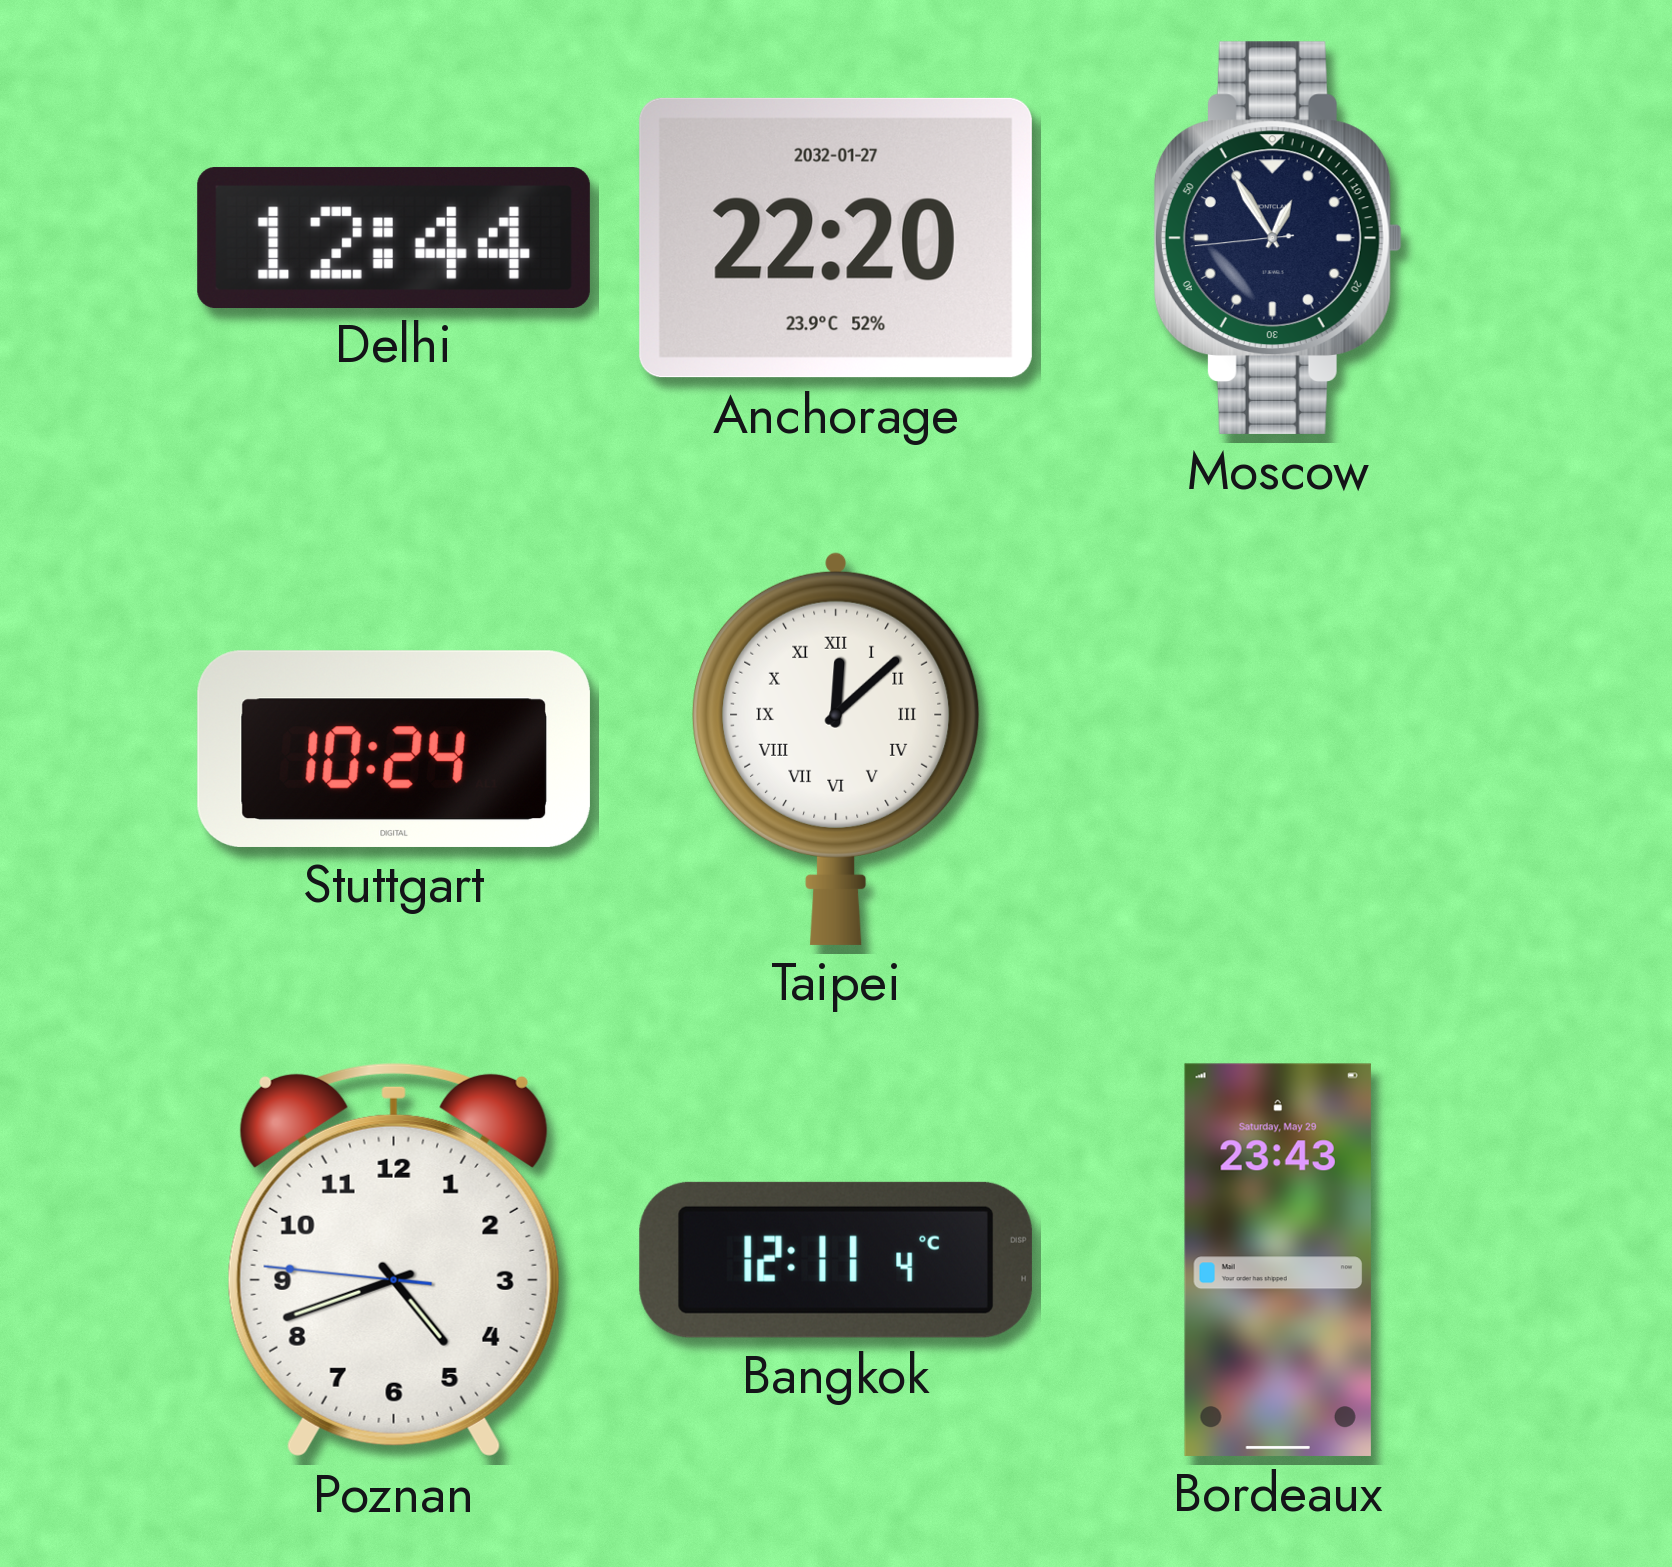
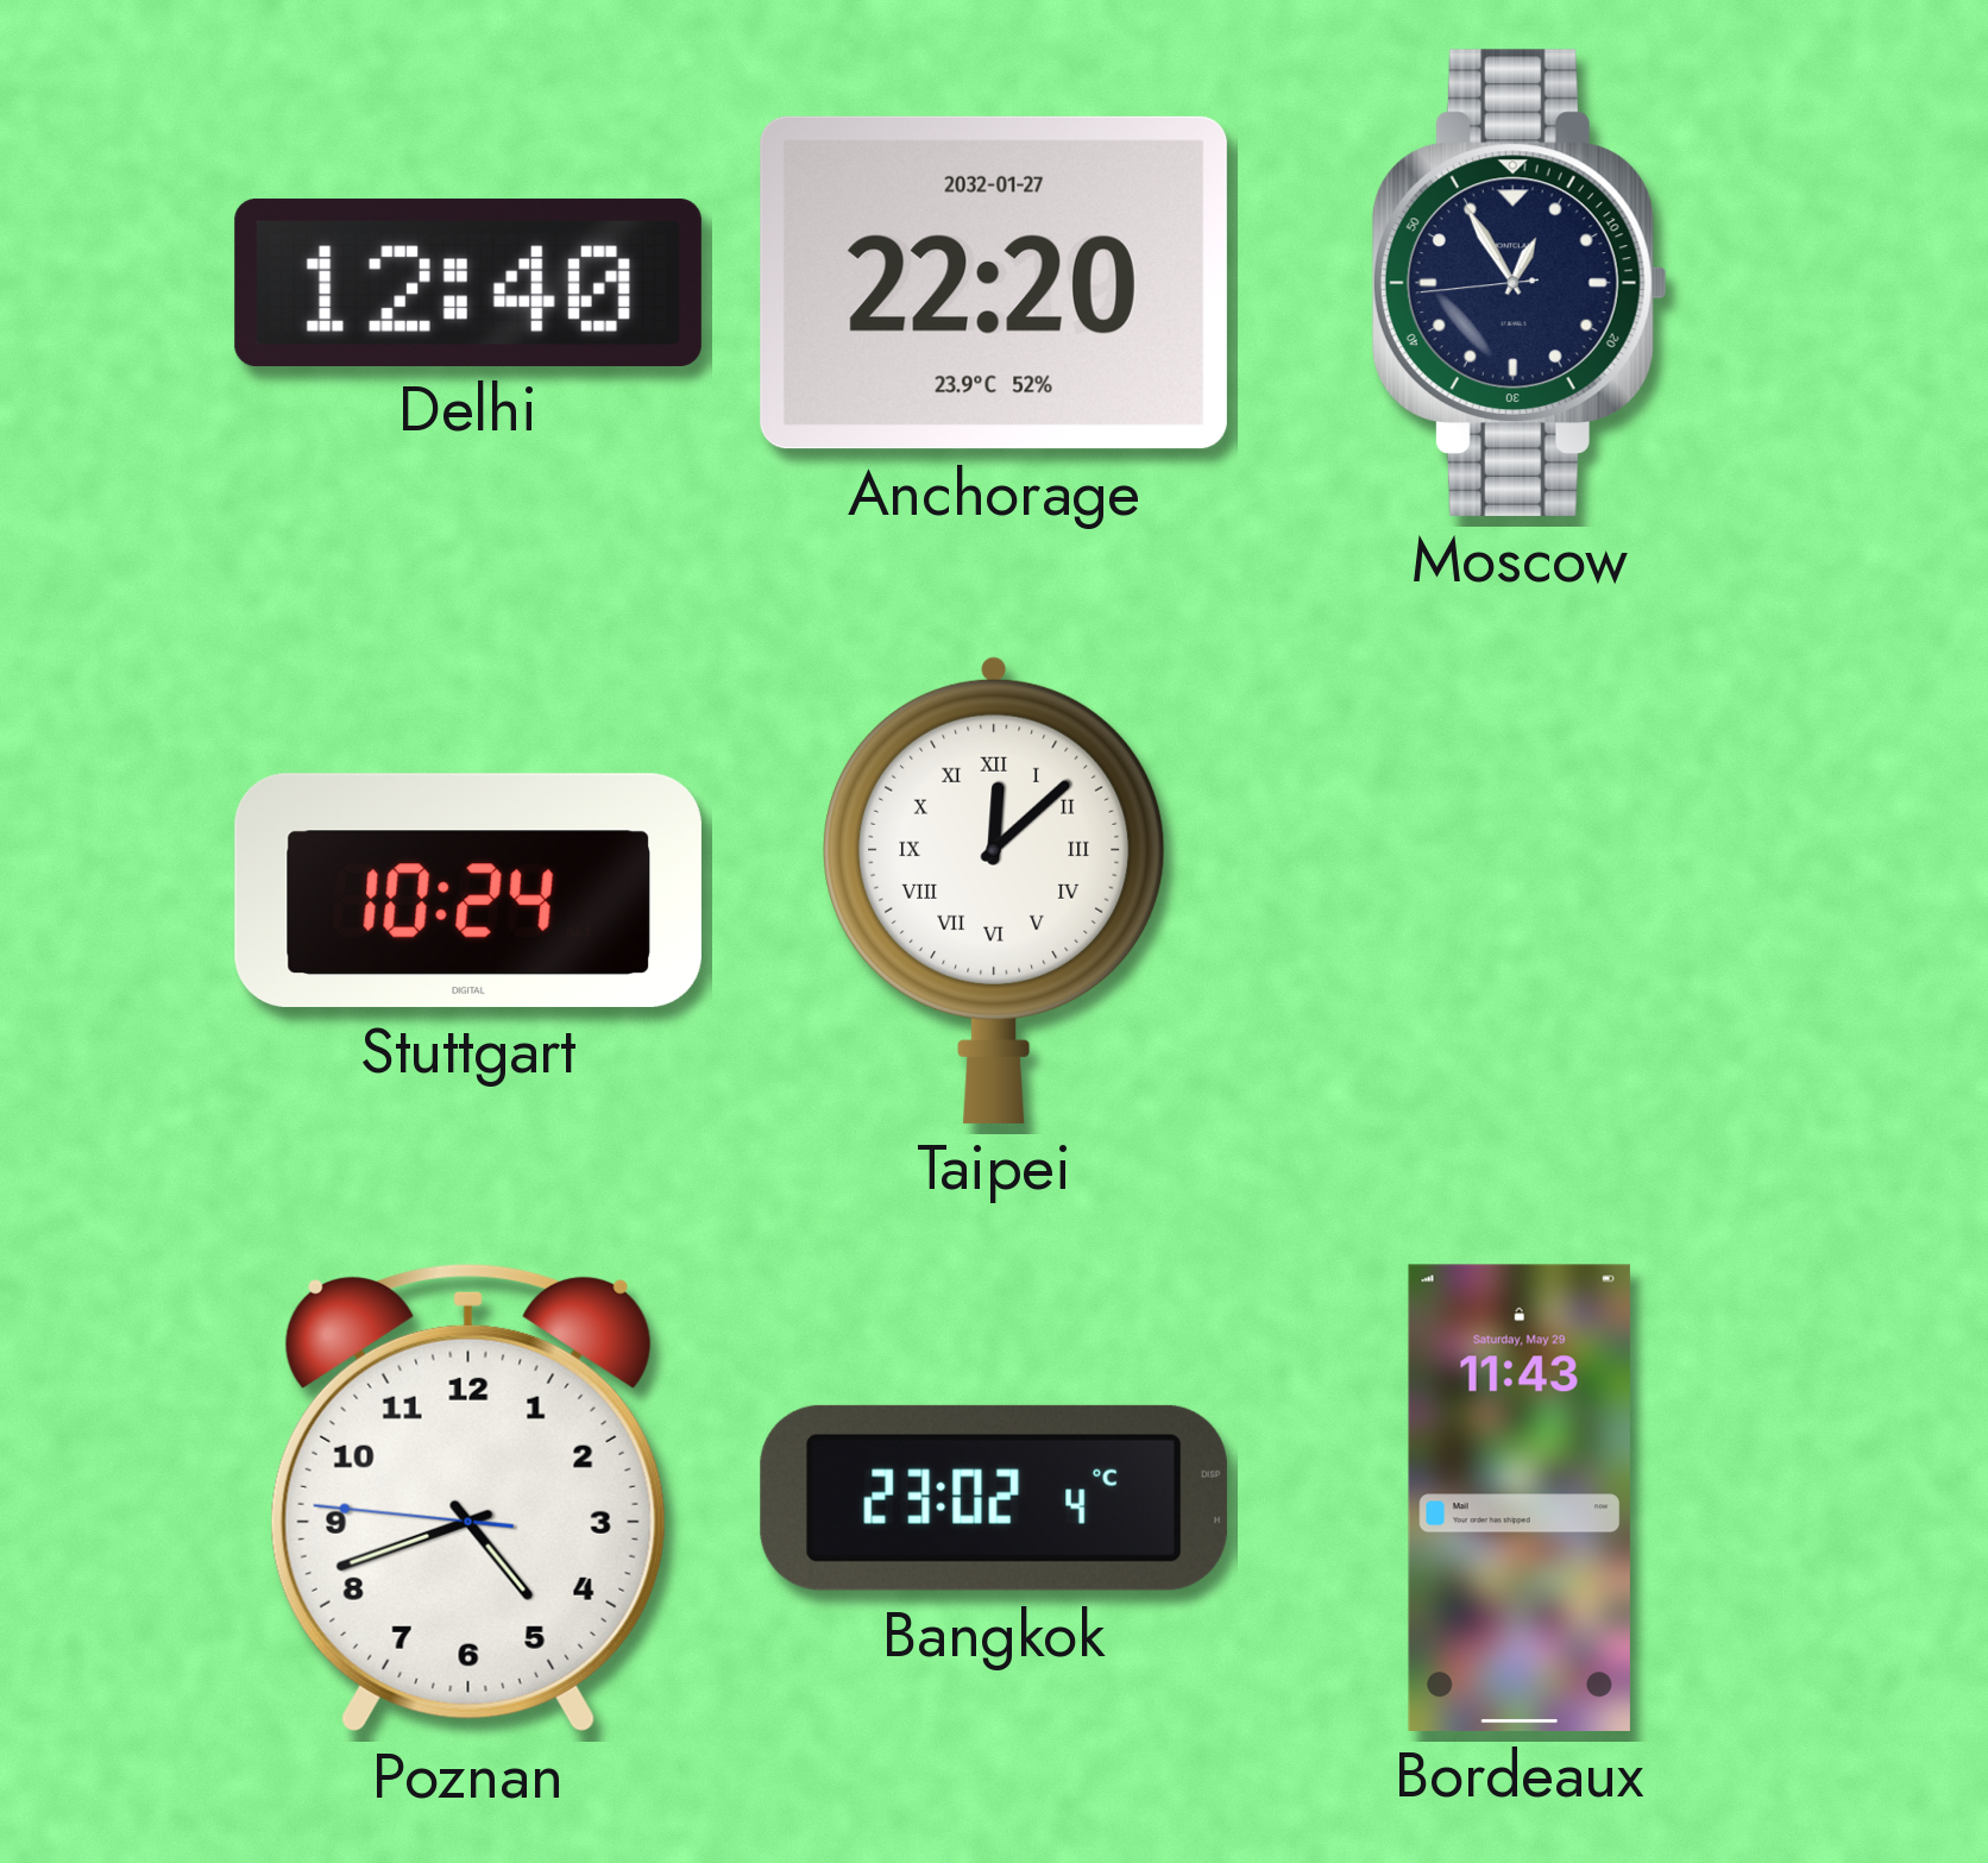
Delhi: 12:44 -> 12:40
Bangkok: 12:11 -> 23:02
Bordeaux: 23:43 -> 11:43
